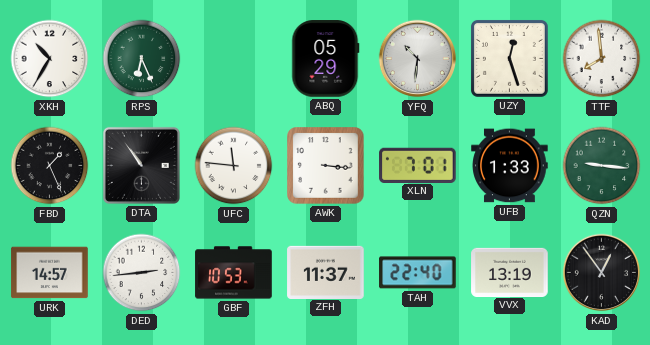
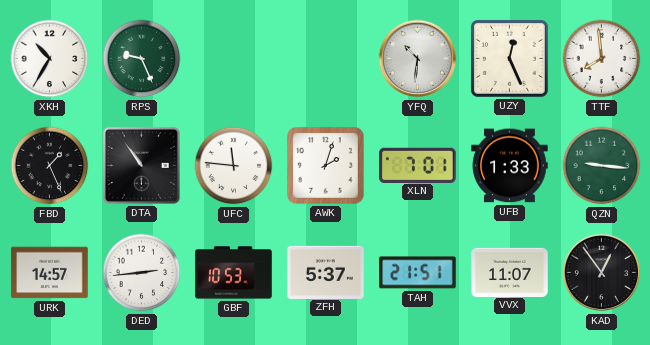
RPS: 6:26 -> 9:26
ABQ: 05:29 -> none
UZY: 12:27 -> 12:26
AWK: 3:16 -> 2:03
ZFH: 11:37 -> 5:37
TAH: 22:40 -> 21:51
VVX: 13:19 -> 11:07
